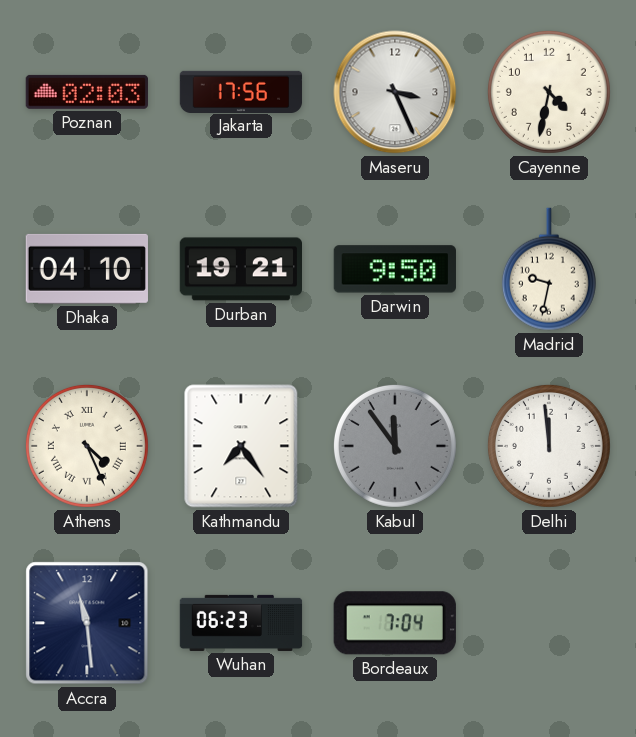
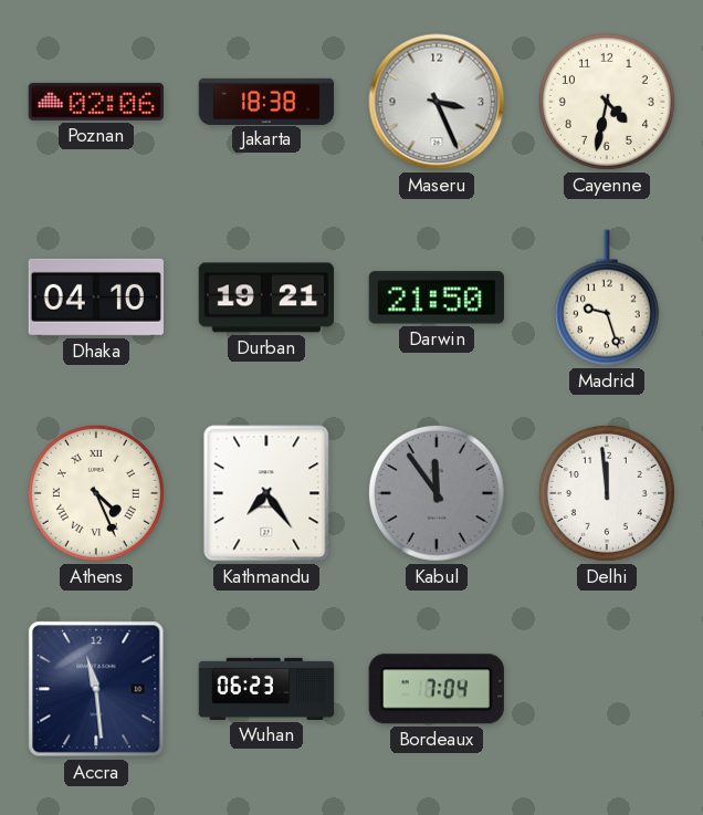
Poznan: 02:03 -> 02:06
Jakarta: 17:56 -> 18:38
Darwin: 9:50 -> 21:50
Madrid: 9:32 -> 9:27
